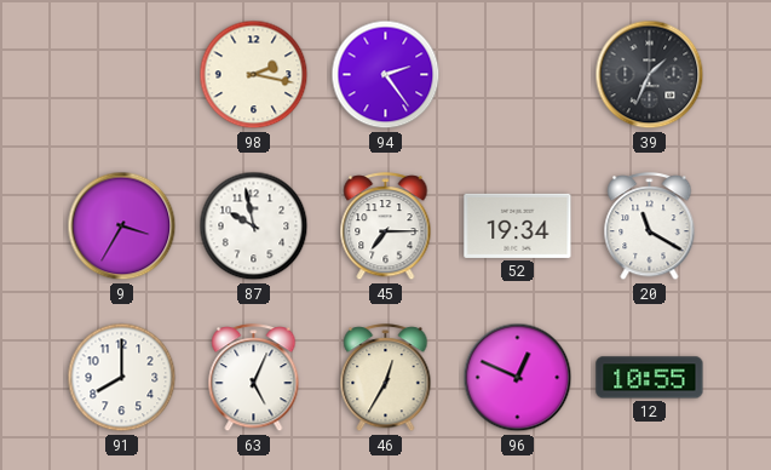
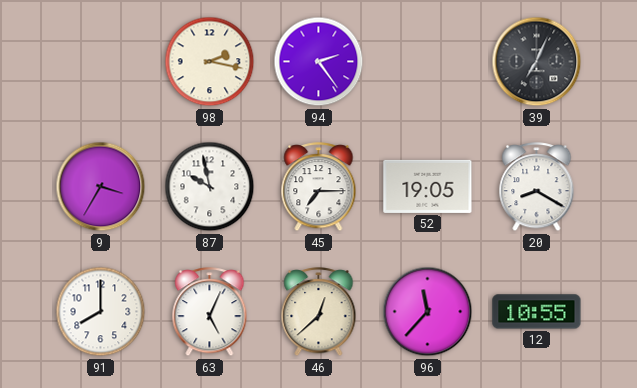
39: 1:34 -> 7:04
52: 19:34 -> 19:05
20: 11:20 -> 8:20
46: 12:35 -> 12:38
96: 12:49 -> 11:37
